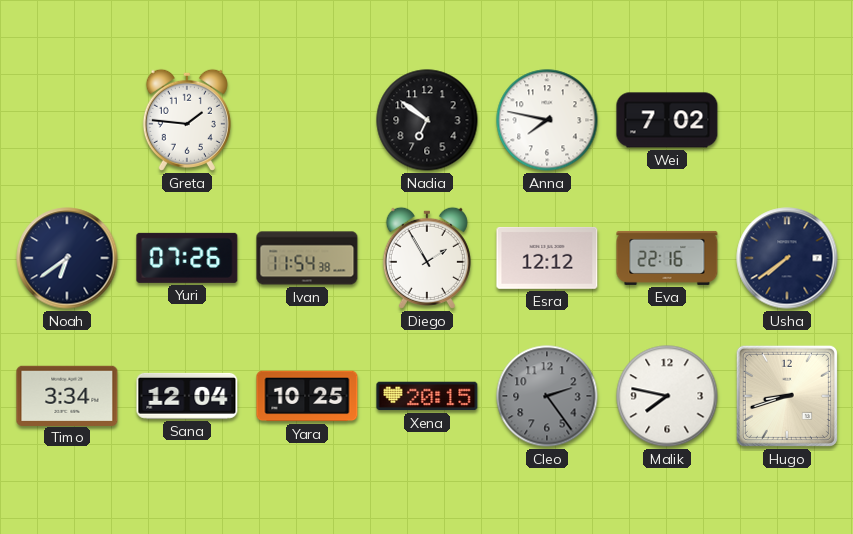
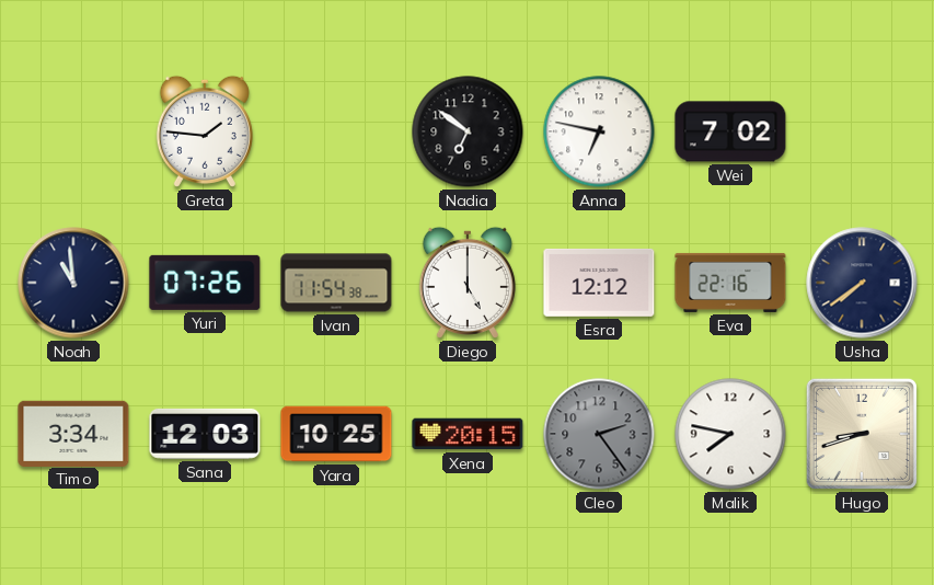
Anna: 7:47 -> 6:47
Noah: 6:39 -> 10:59
Diego: 1:55 -> 5:00
Sana: 12:04 -> 12:03
